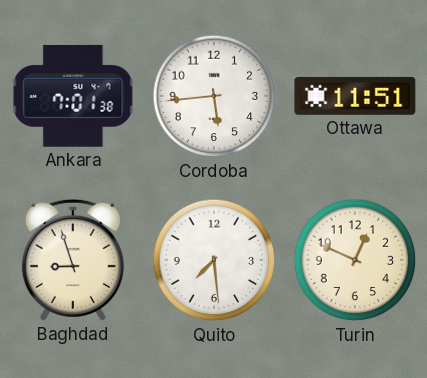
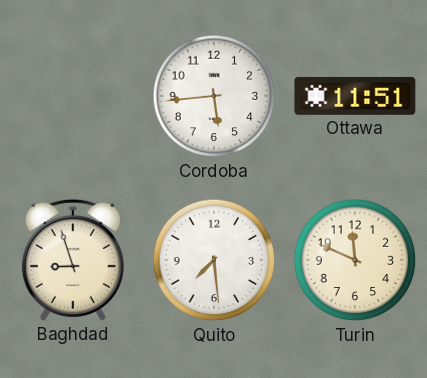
Ankara: 7:01 -> none
Turin: 12:49 -> 11:49
